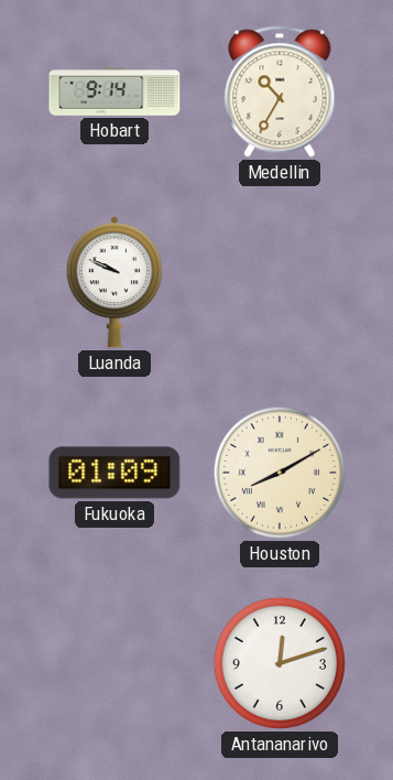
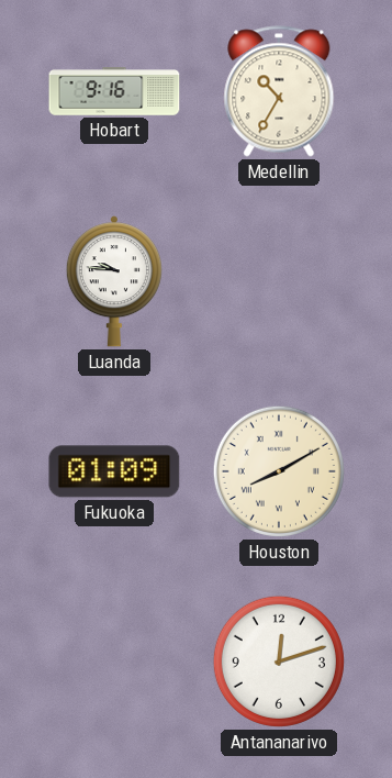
Hobart: 9:14 -> 9:16
Luanda: 9:49 -> 9:46
